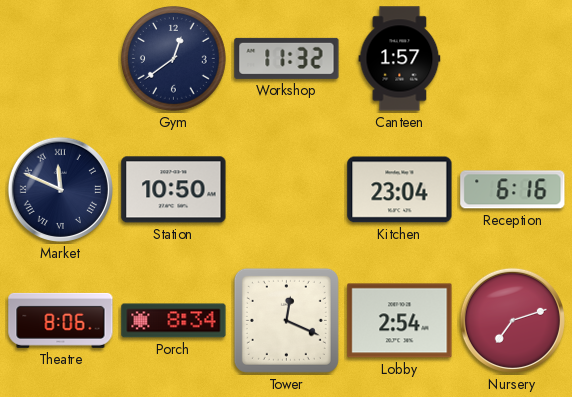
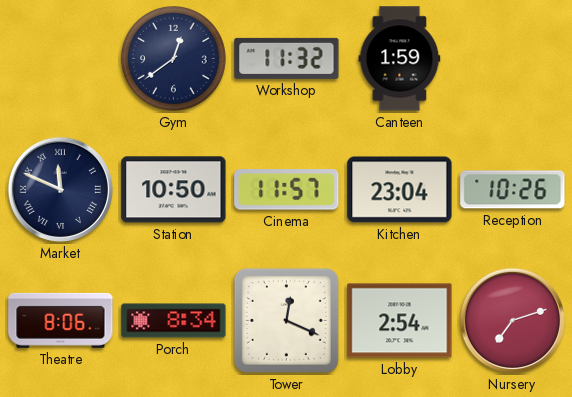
Canteen: 1:57 -> 1:59
Cinema: none -> 11:57
Reception: 6:16 -> 10:26
